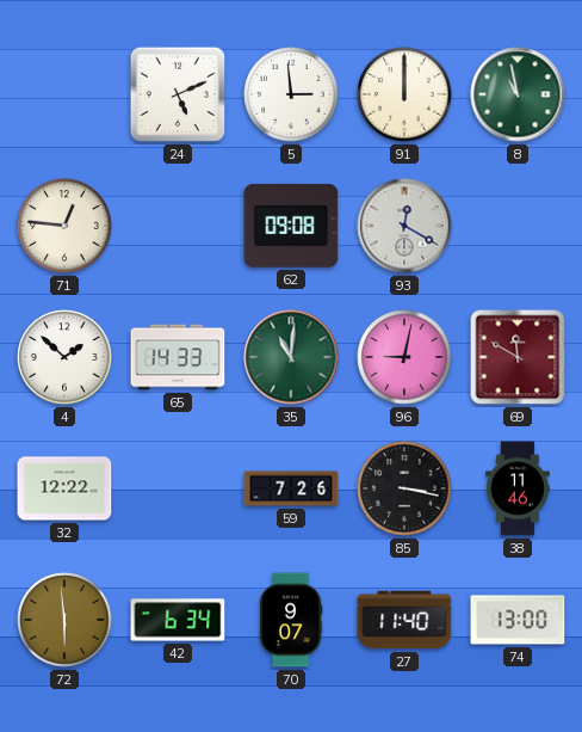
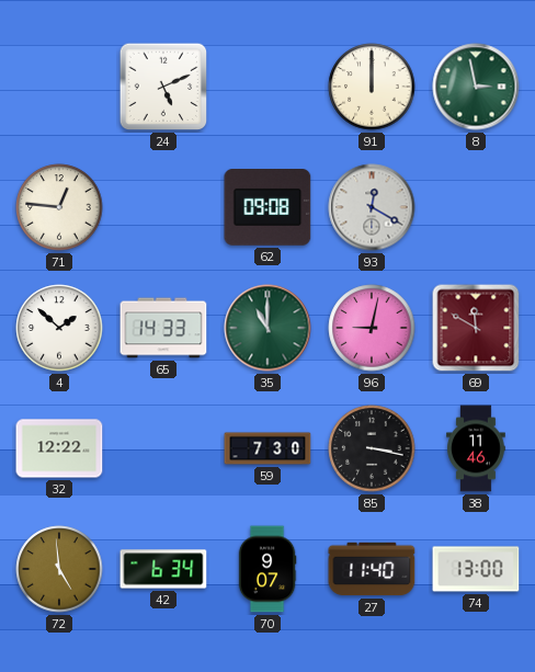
5: 2:59 -> none
8: 10:58 -> 2:58
35: 11:01 -> 11:00
59: 7:26 -> 7:30
72: 5:59 -> 4:59
